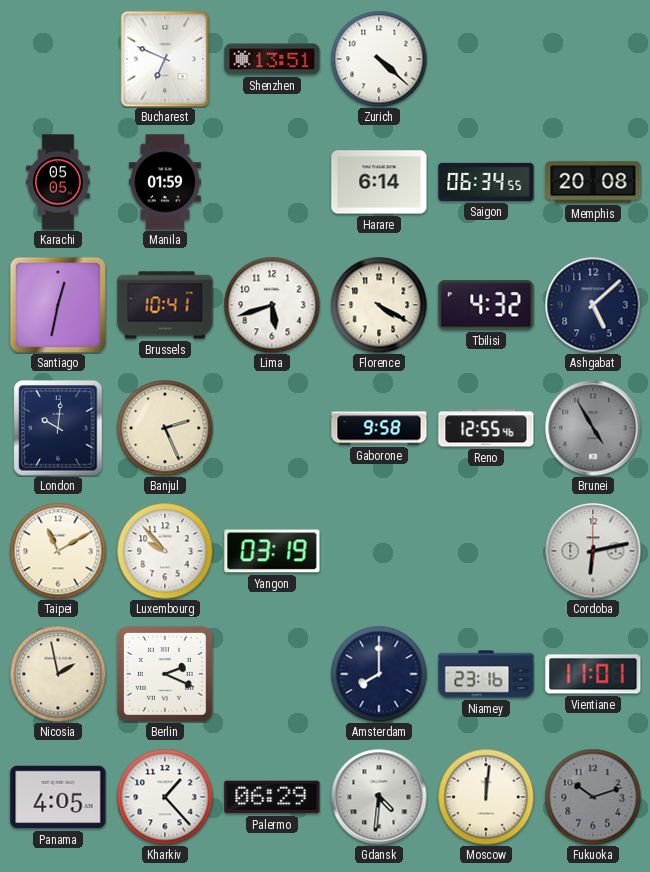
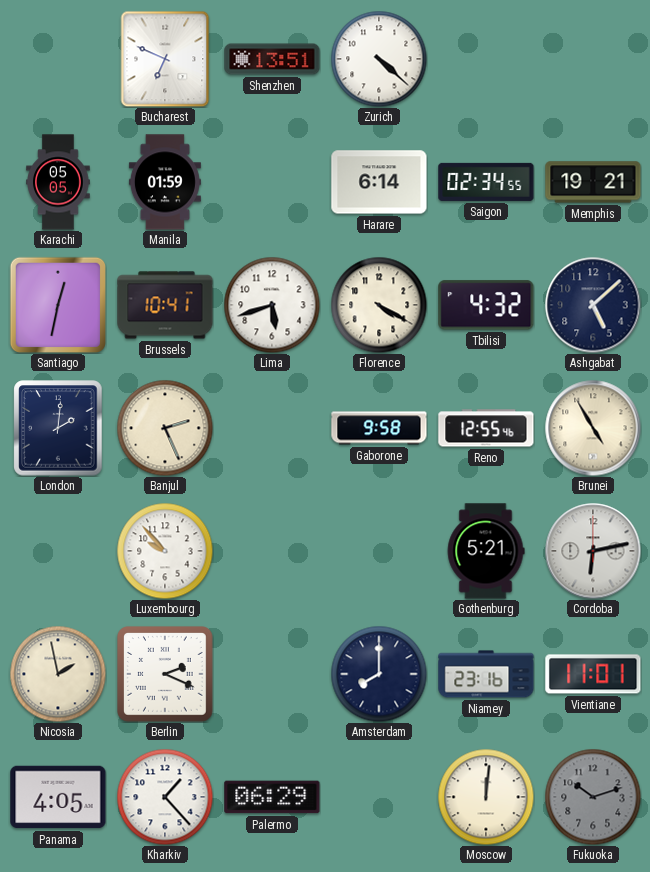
Saigon: 06:34 -> 02:34
Memphis: 20:08 -> 19:21
London: 10:01 -> 2:01
Brunei dial: grey -> cream
Taipei: 11:10 -> none
Yangon: 03:19 -> none
Gothenburg: none -> 5:21
Gdansk: 4:31 -> none
